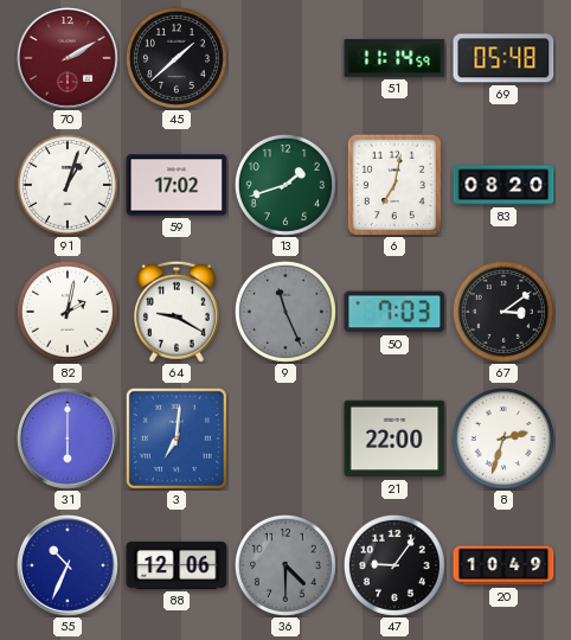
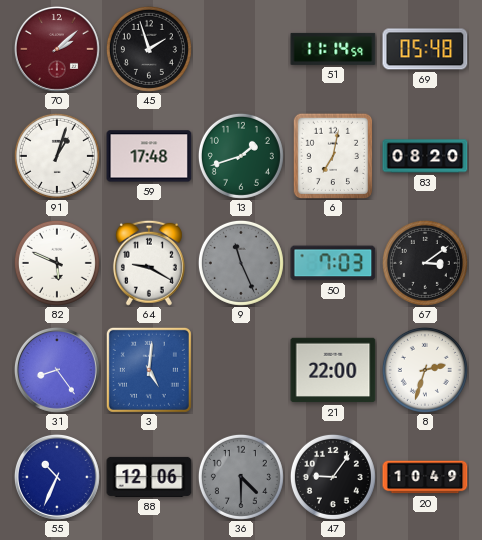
70: 2:10 -> 2:08
45: 1:38 -> 1:57
59: 17:02 -> 17:48
82: 2:02 -> 5:49
31: 6:00 -> 8:24
3: 7:01 -> 5:01
